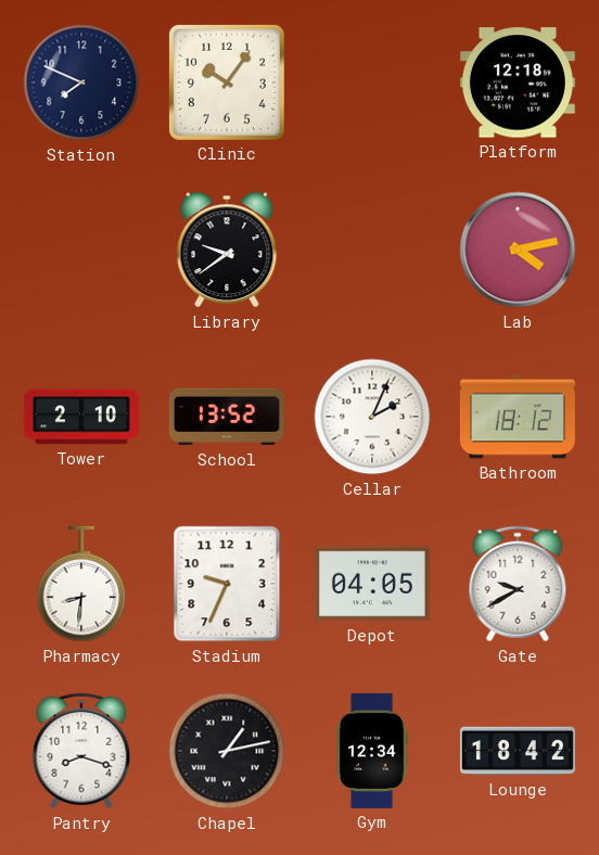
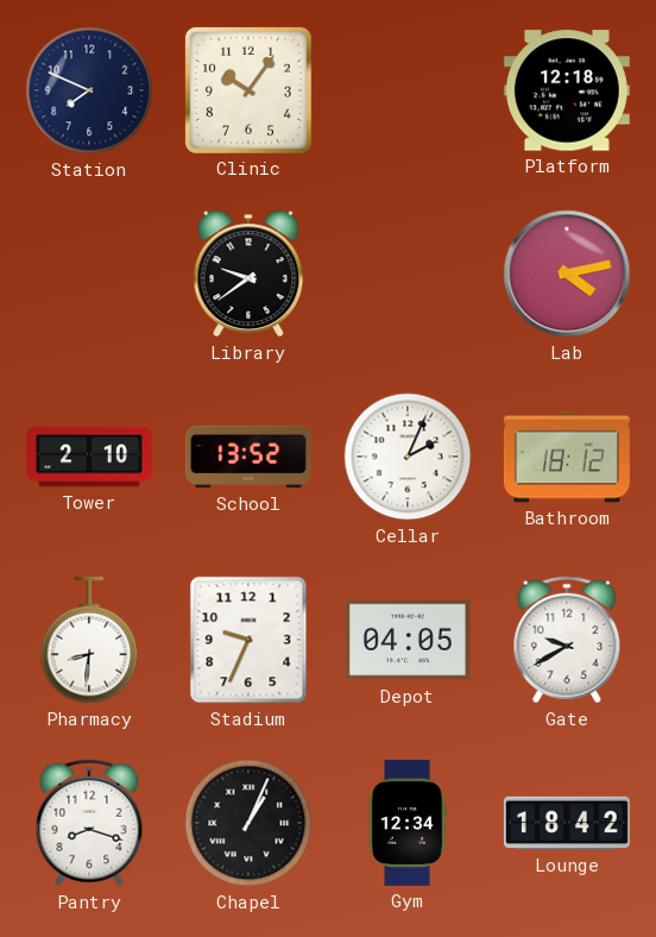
Chapel: 1:13 -> 1:04
